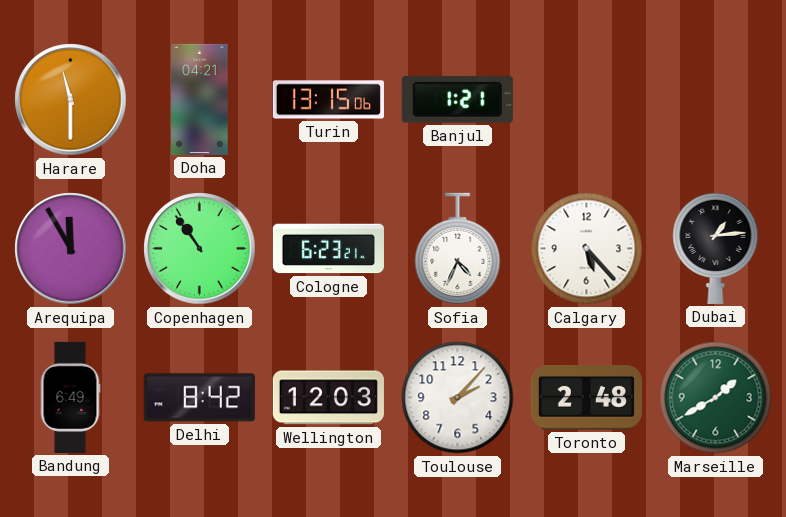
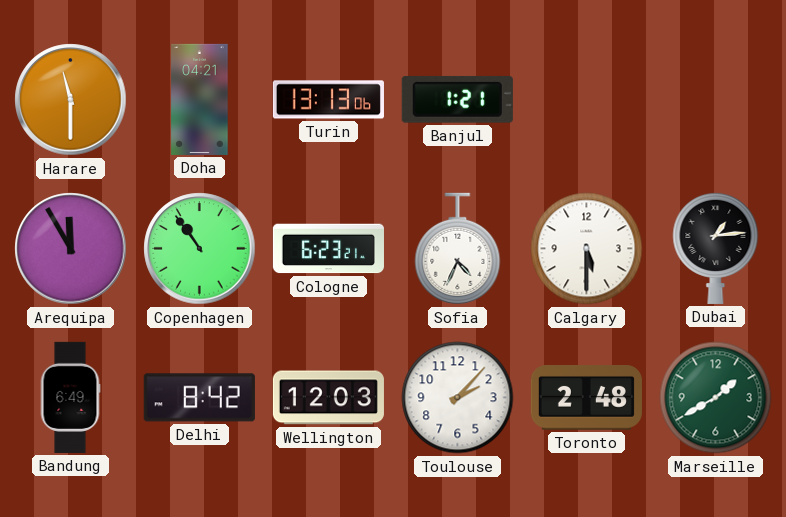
Turin: 13:15 -> 13:13
Calgary: 5:23 -> 5:30
